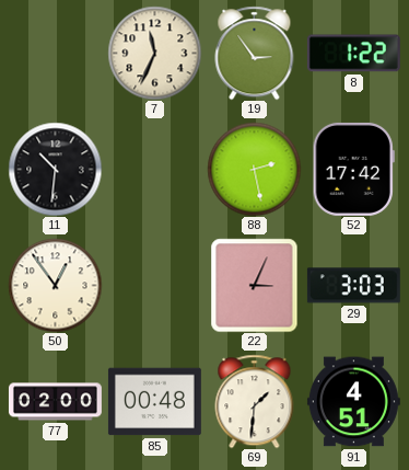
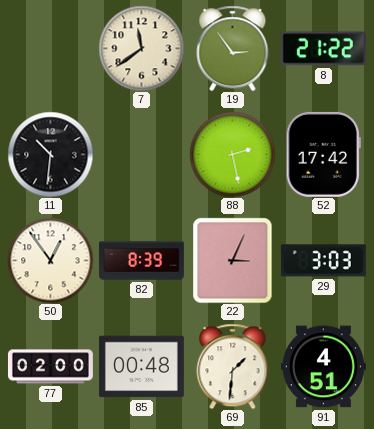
7: 11:34 -> 11:39
8: 1:22 -> 21:22
82: none -> 8:39
